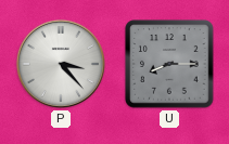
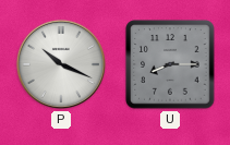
P: 3:23 -> 10:19
